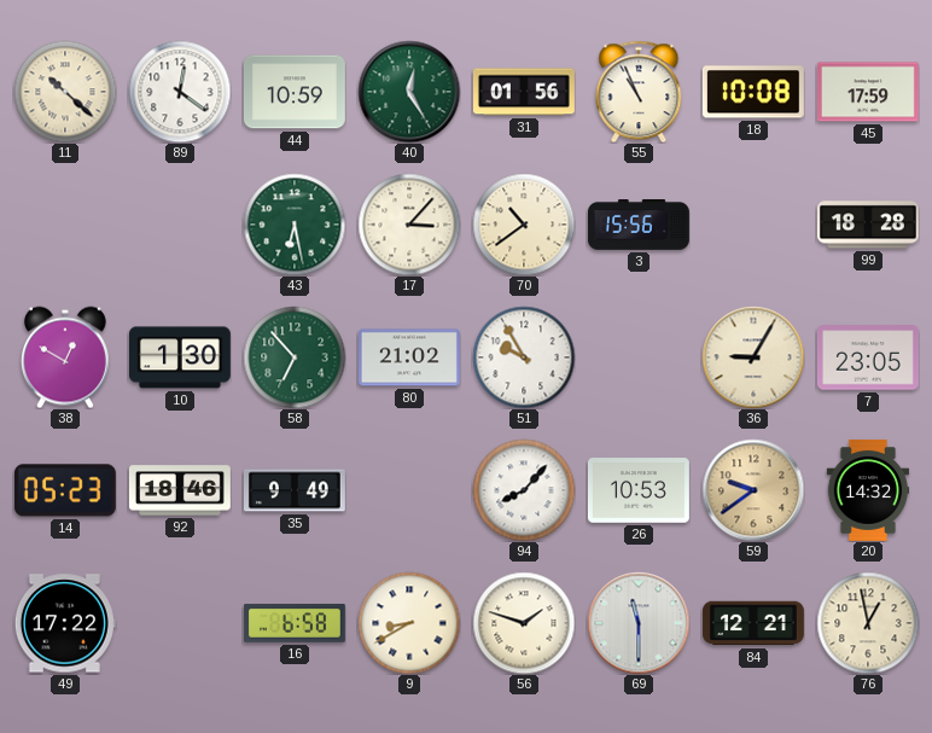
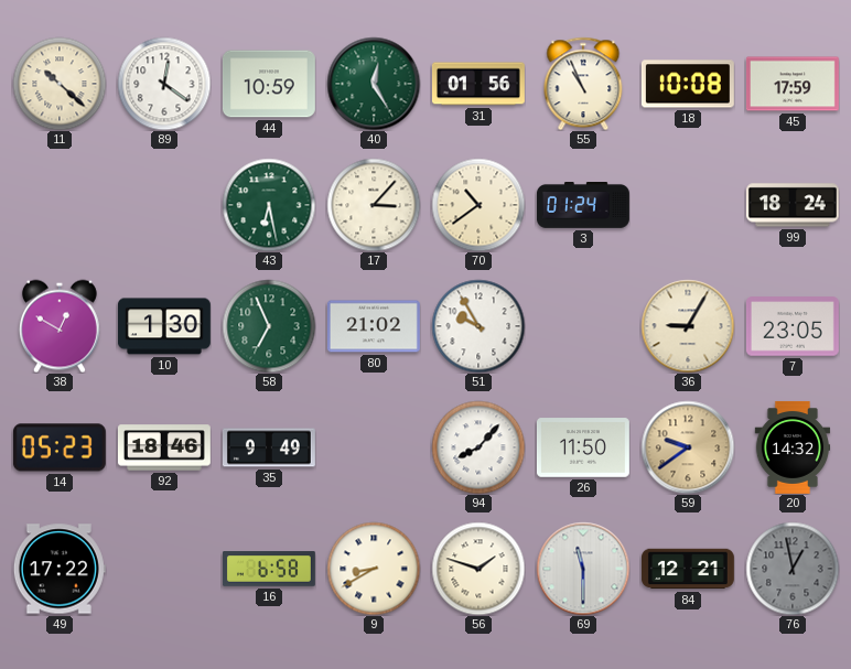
3: 15:56 -> 01:24
99: 18:28 -> 18:24
58: 6:53 -> 6:56
26: 10:53 -> 11:50
76 dial: cream -> grey
